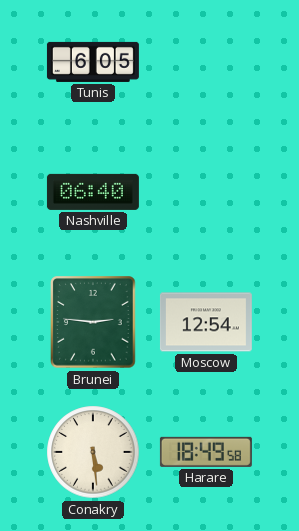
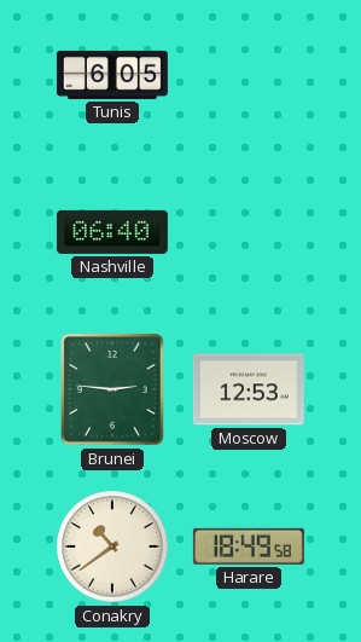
Moscow: 12:54 -> 12:53
Conakry: 5:29 -> 10:39
